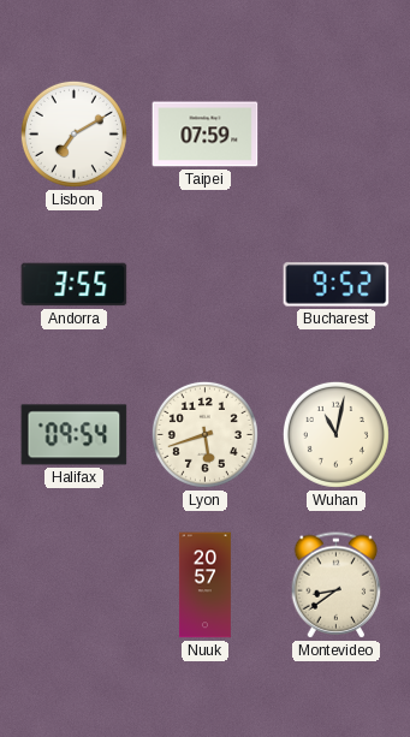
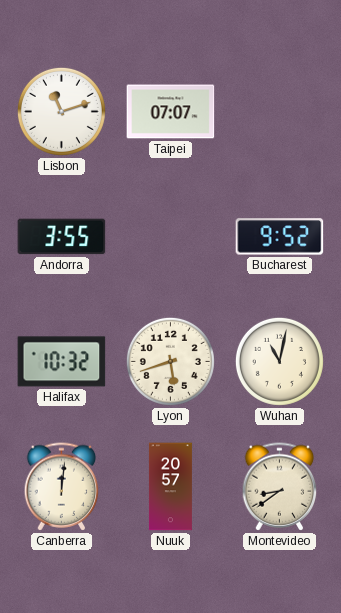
Lisbon: 7:10 -> 11:12
Taipei: 07:59 -> 07:07
Halifax: 09:54 -> 10:32
Canberra: none -> 12:01
